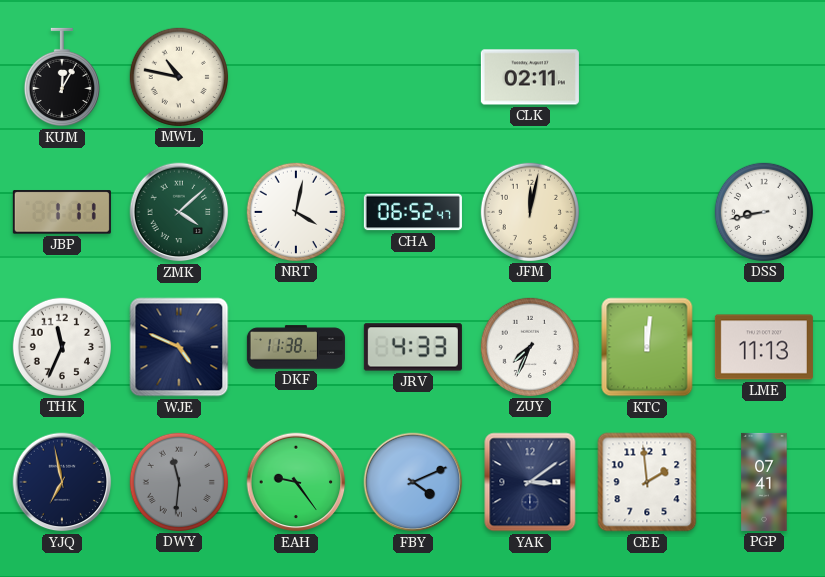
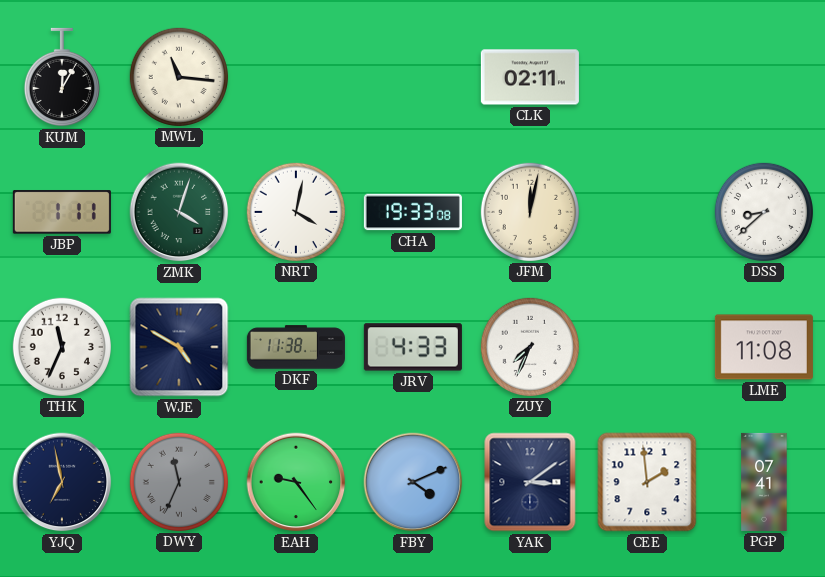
MWL: 10:47 -> 11:16
ZMK: 4:08 -> 4:03
CHA: 06:52 -> 19:33
DSS: 8:43 -> 8:38
WJE: 4:49 -> 4:50
KTC: 12:01 -> none
LME: 11:13 -> 11:08
DWY: 11:31 -> 11:34
